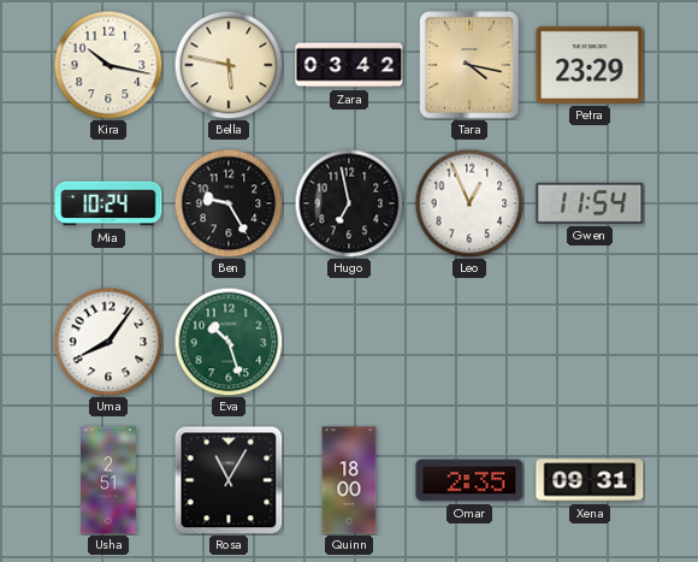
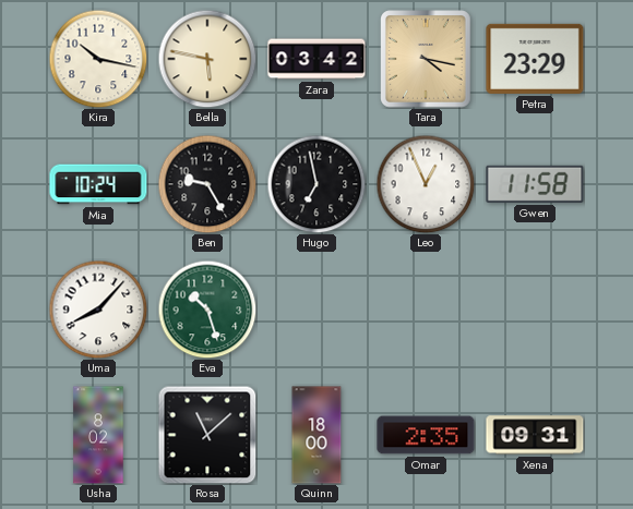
Gwen: 11:54 -> 11:58
Uma: 8:06 -> 8:07
Usha: 2:51 -> 8:02
Rosa: 11:05 -> 11:08
